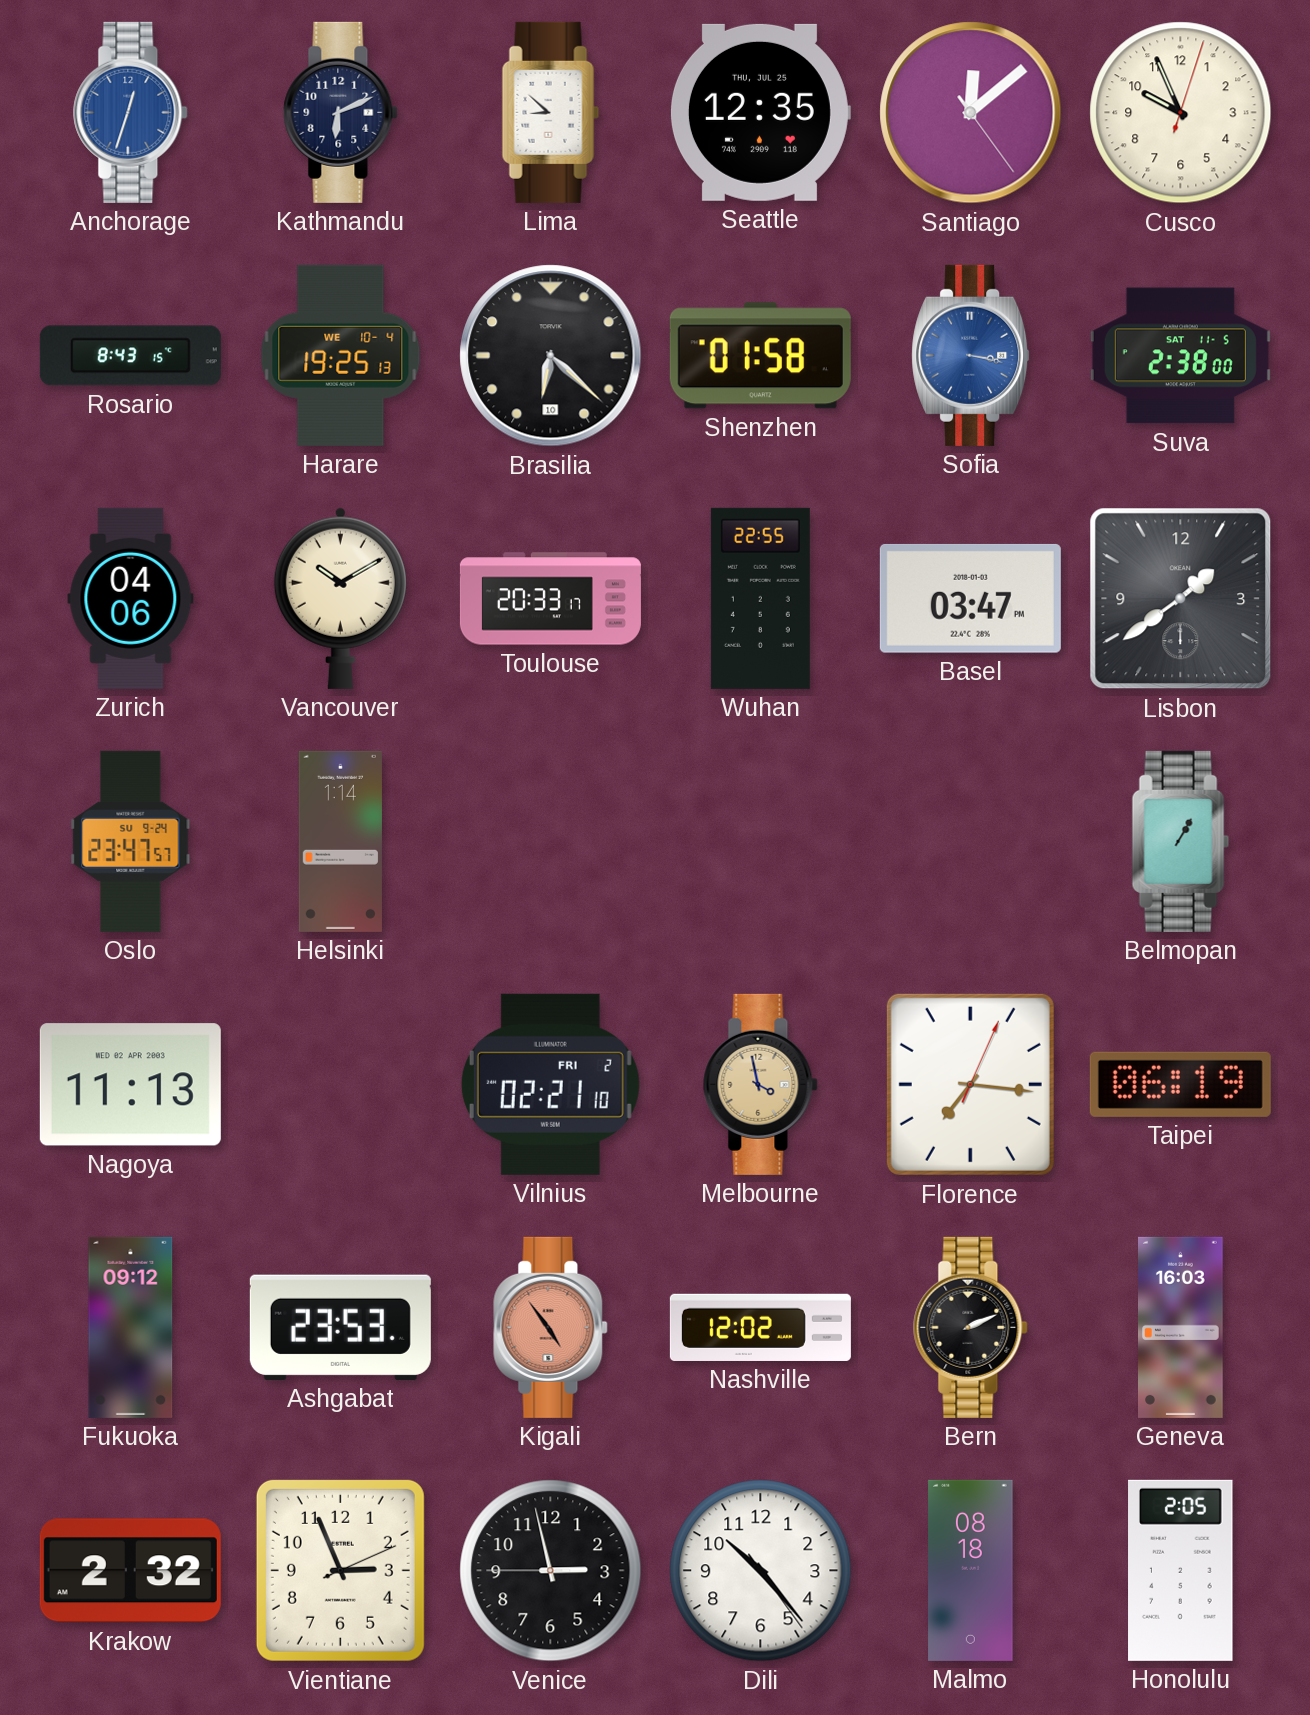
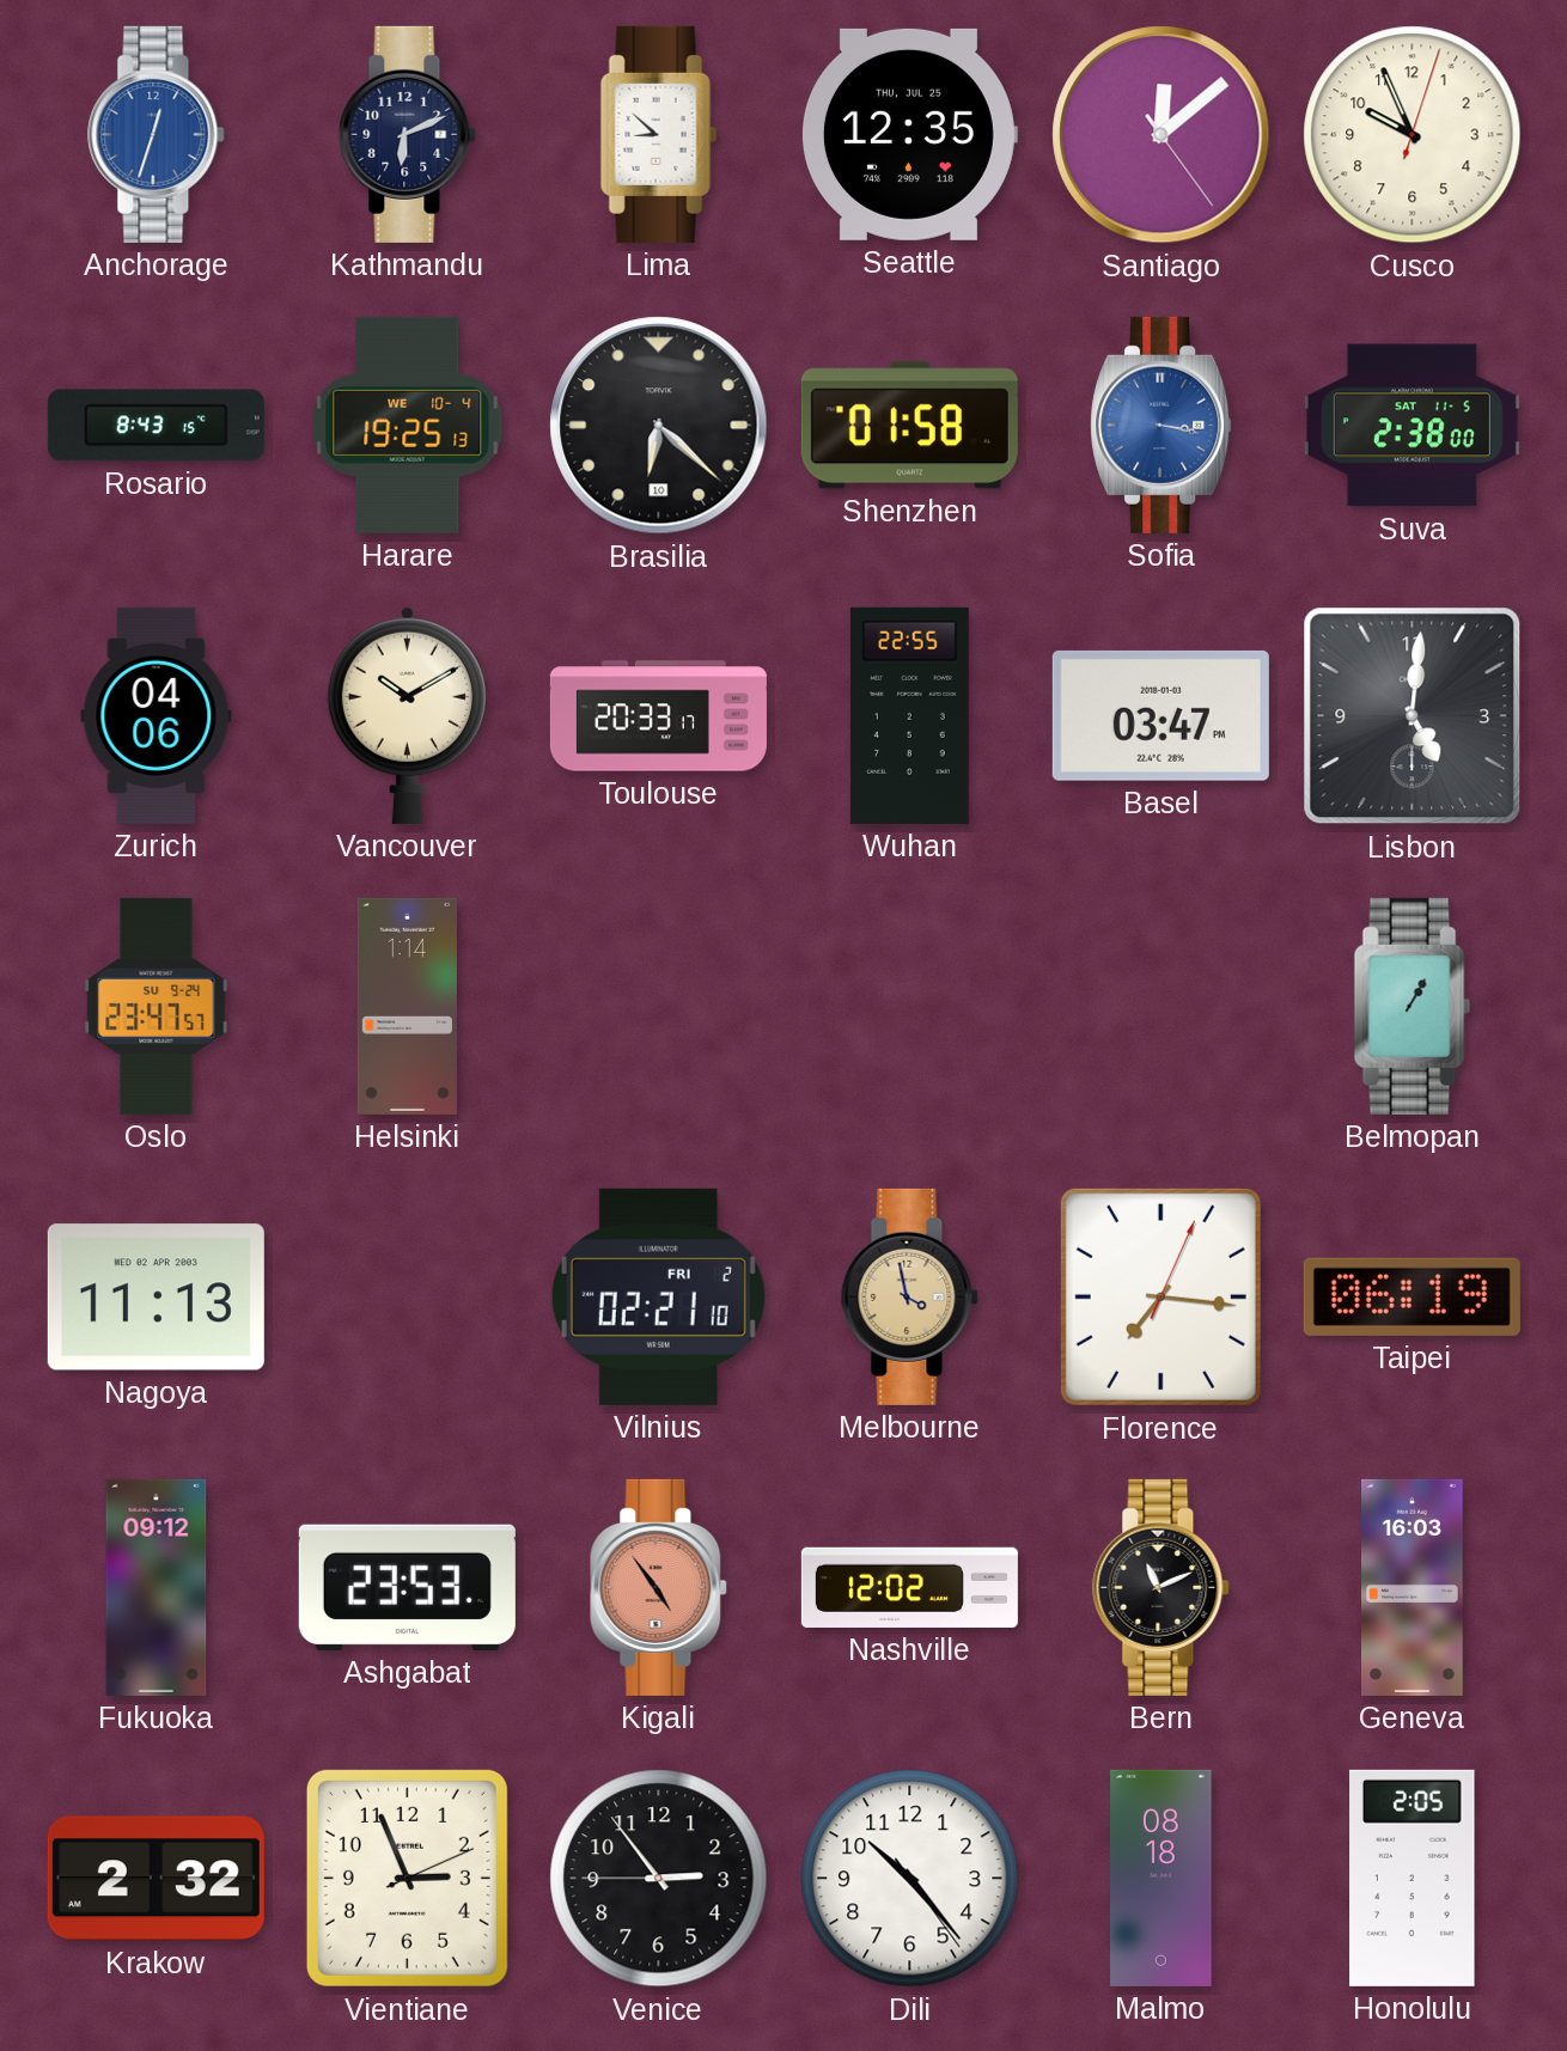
Lisbon: 1:39 -> 5:01
Bern: 2:11 -> 11:11
Venice: 2:57 -> 2:53
